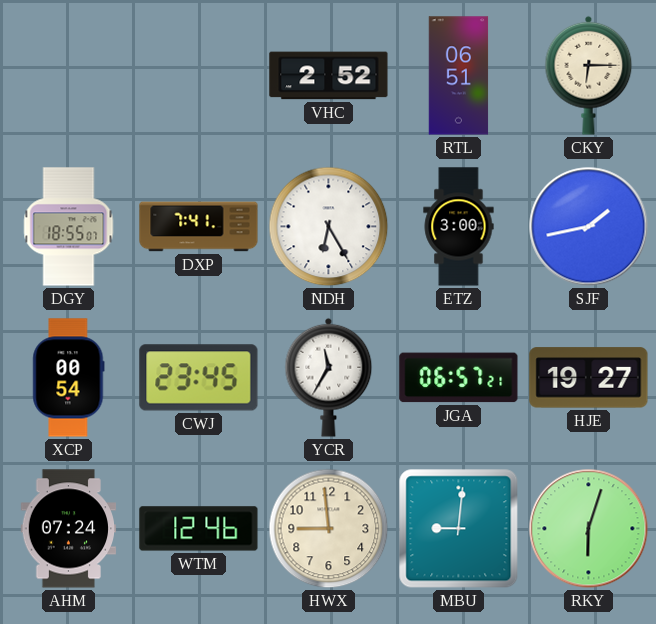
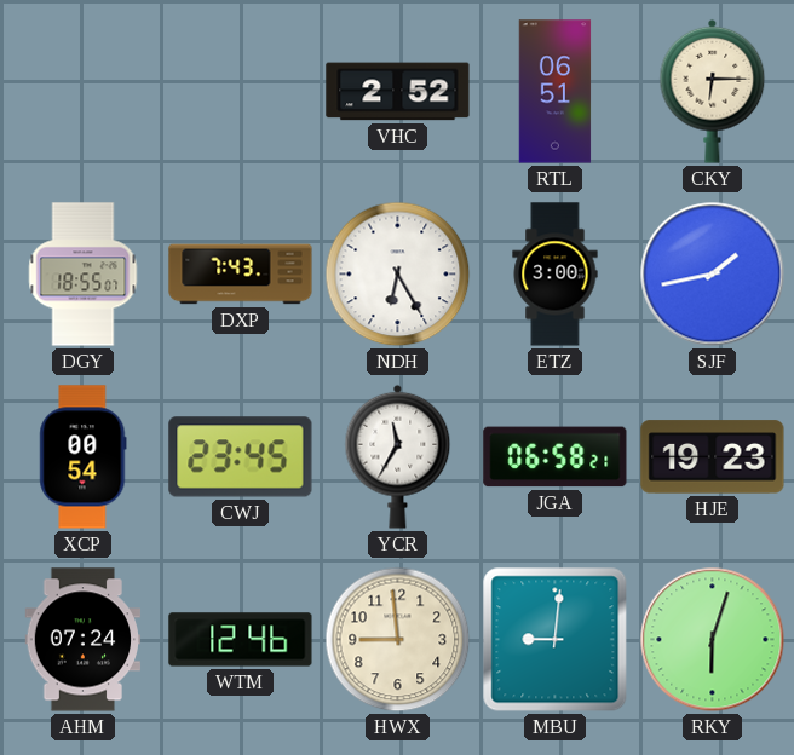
DXP: 7:41 -> 7:43
JGA: 06:57 -> 06:58
HJE: 19:27 -> 19:23
